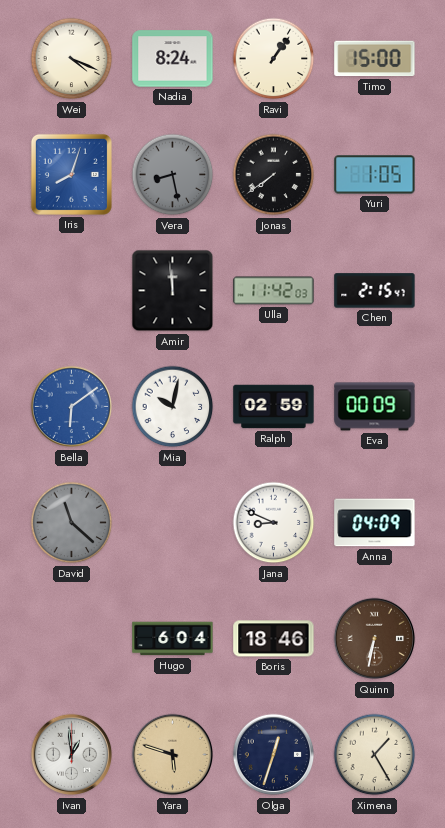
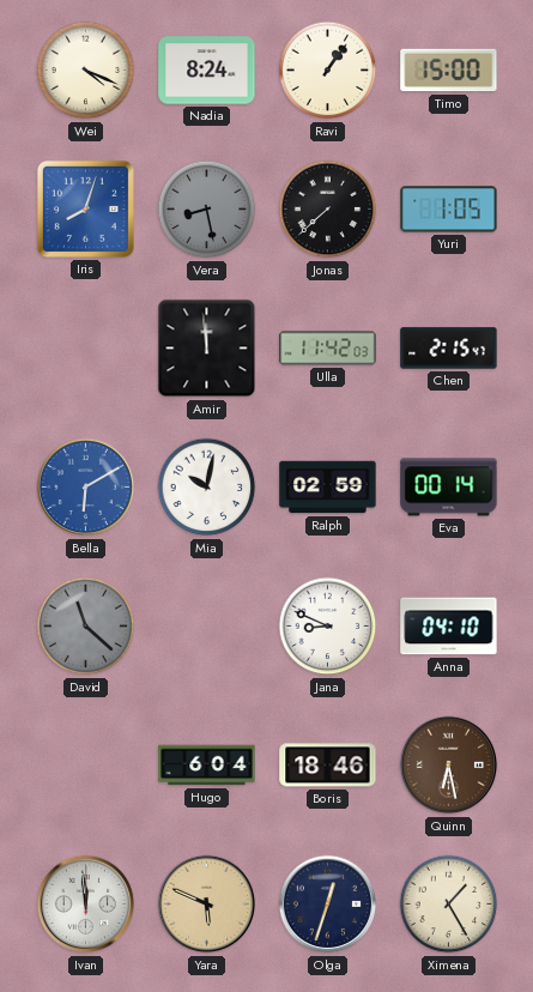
Jonas: 7:39 -> 7:38
Bella: 6:09 -> 6:10
Eva: 00:09 -> 00:14
Anna: 04:09 -> 04:10
Quinn: 6:32 -> 6:28
Ivan: 12:59 -> 11:59
Yara: 5:48 -> 5:49
